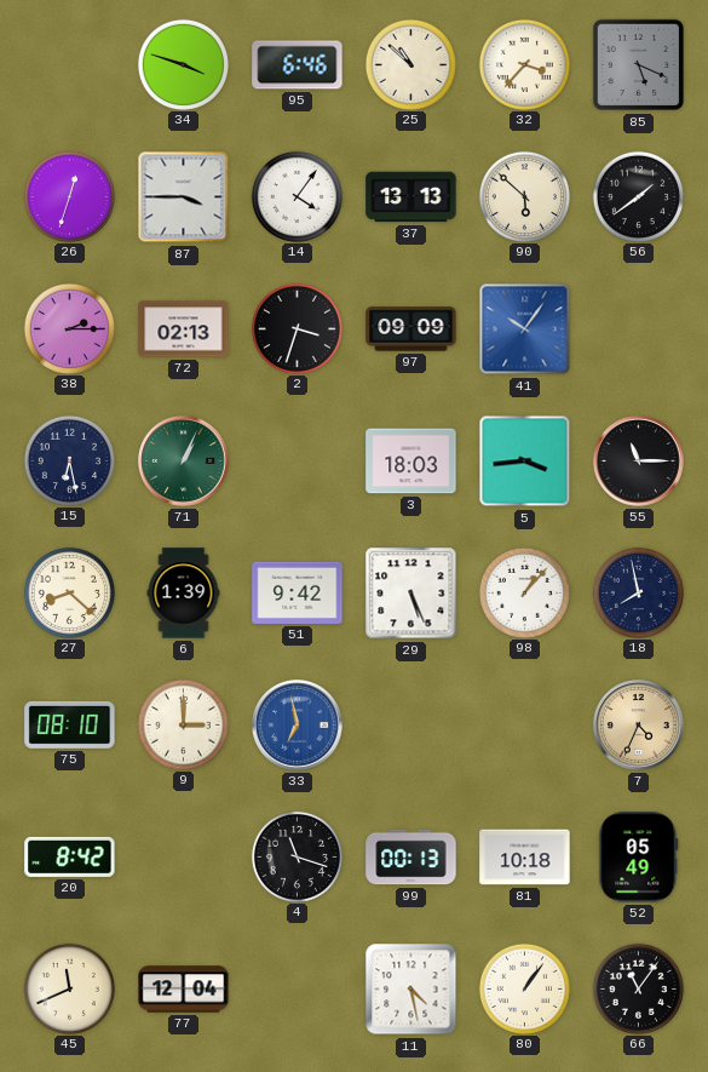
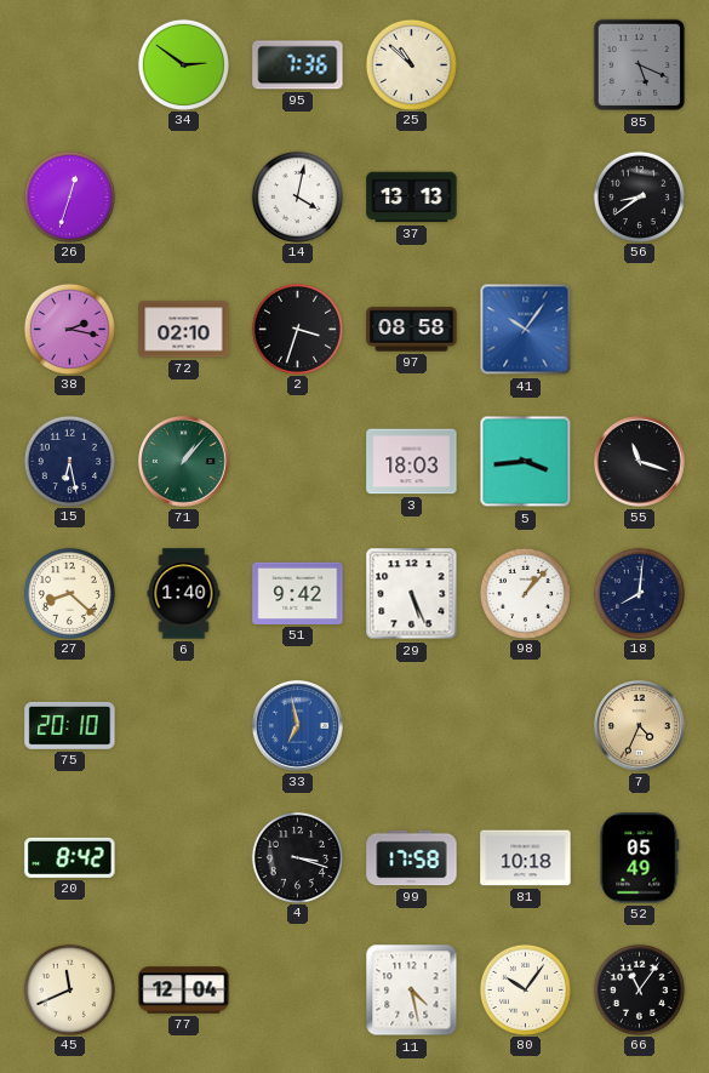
34: 3:48 -> 2:51
95: 6:46 -> 7:36
32: 3:37 -> none
87: 3:45 -> none
14: 4:06 -> 4:02
90: 5:52 -> none
56: 1:39 -> 8:39
38: 2:15 -> 2:17
72: 02:13 -> 02:10
97: 09:09 -> 08:58
71: 1:04 -> 1:07
55: 11:15 -> 11:18
6: 1:39 -> 1:40
18: 7:58 -> 8:01
75: 08:10 -> 20:10
9: 3:00 -> none
4: 11:18 -> 3:18
99: 00:13 -> 17:58
80: 1:06 -> 10:06
